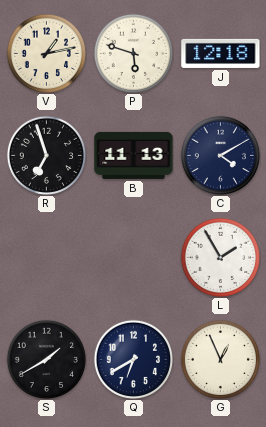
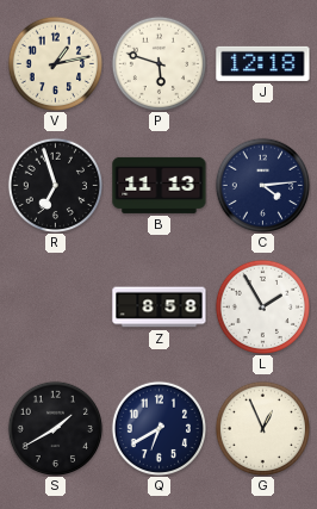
C: 4:10 -> 4:14
Z: none -> 8:58
